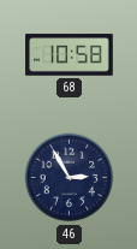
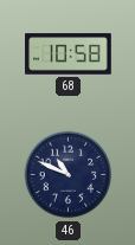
46: 2:55 -> 10:49
